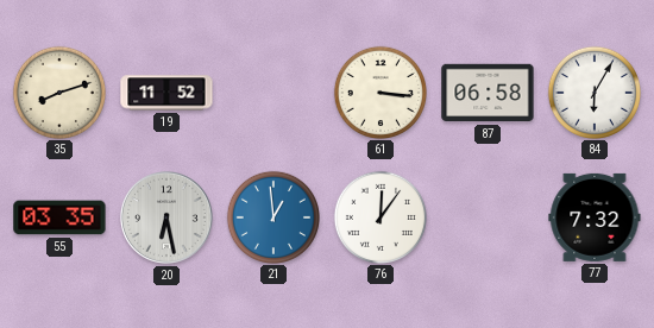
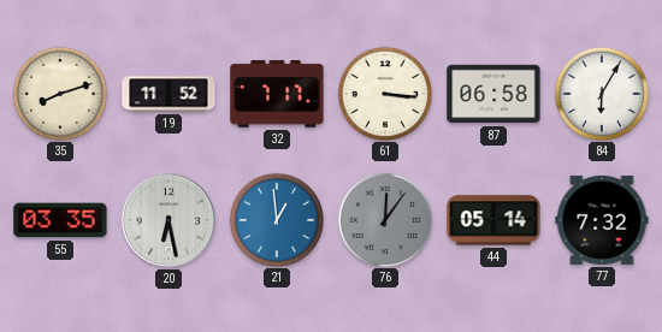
32: none -> 7:17
76 dial: white -> grey
44: none -> 05:14
